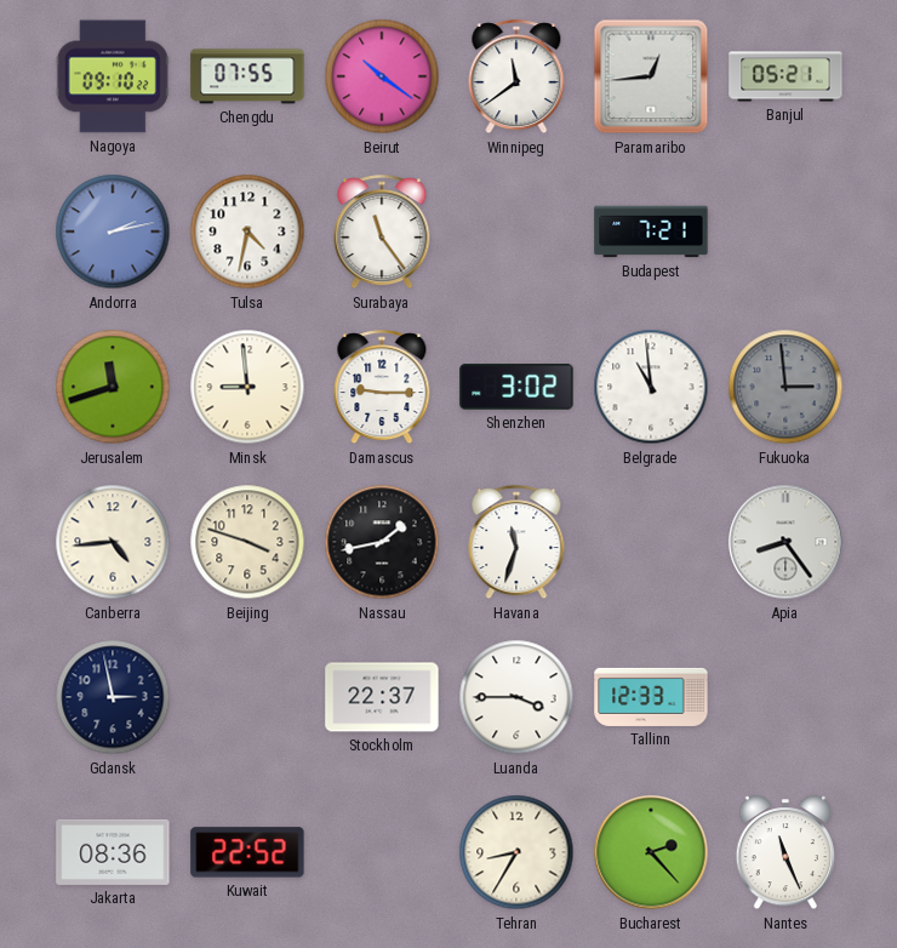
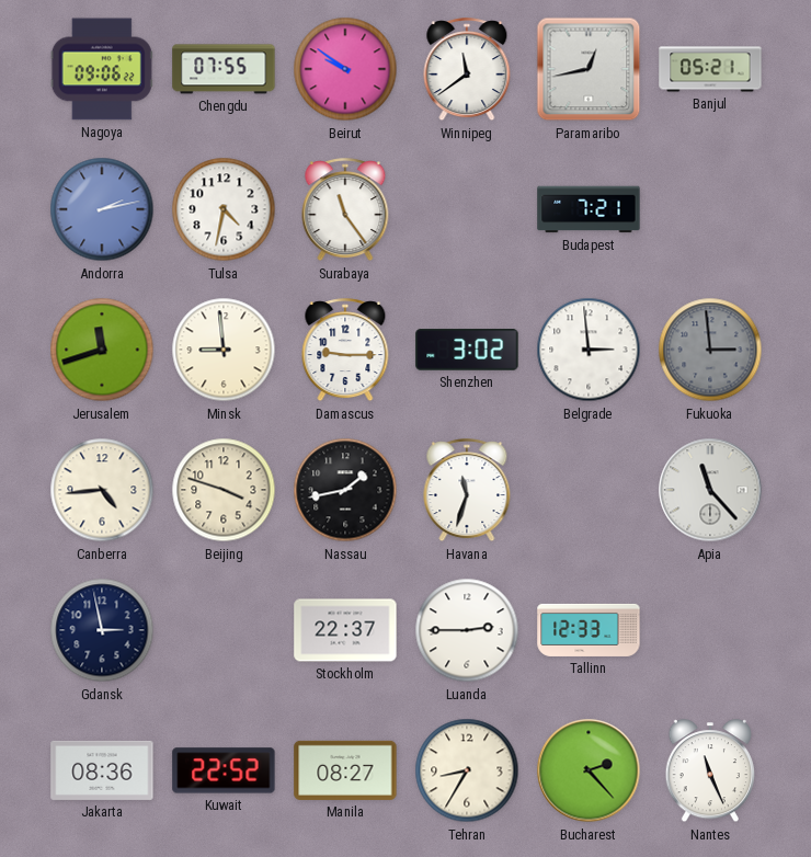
Nagoya: 09:10 -> 09:06
Beirut: 10:21 -> 9:51
Paramaribo: 12:44 -> 12:43
Belgrade: 10:59 -> 2:59
Apia: 8:24 -> 11:23
Luanda: 3:45 -> 2:45
Manila: none -> 08:27
